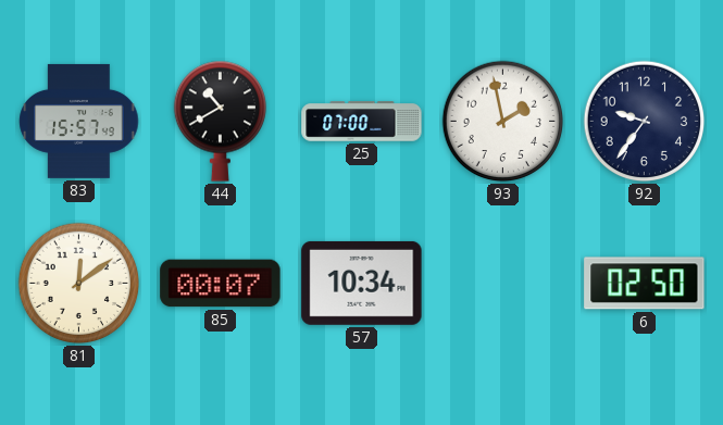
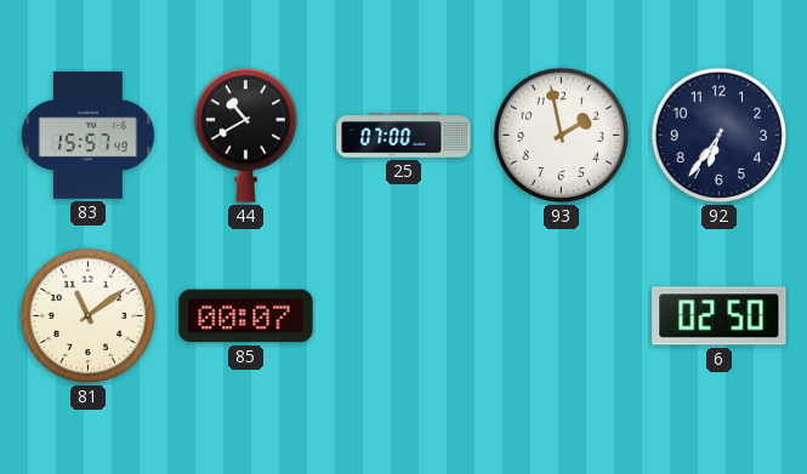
92: 9:36 -> 6:36
81: 12:09 -> 11:09
57: 10:34 -> none
